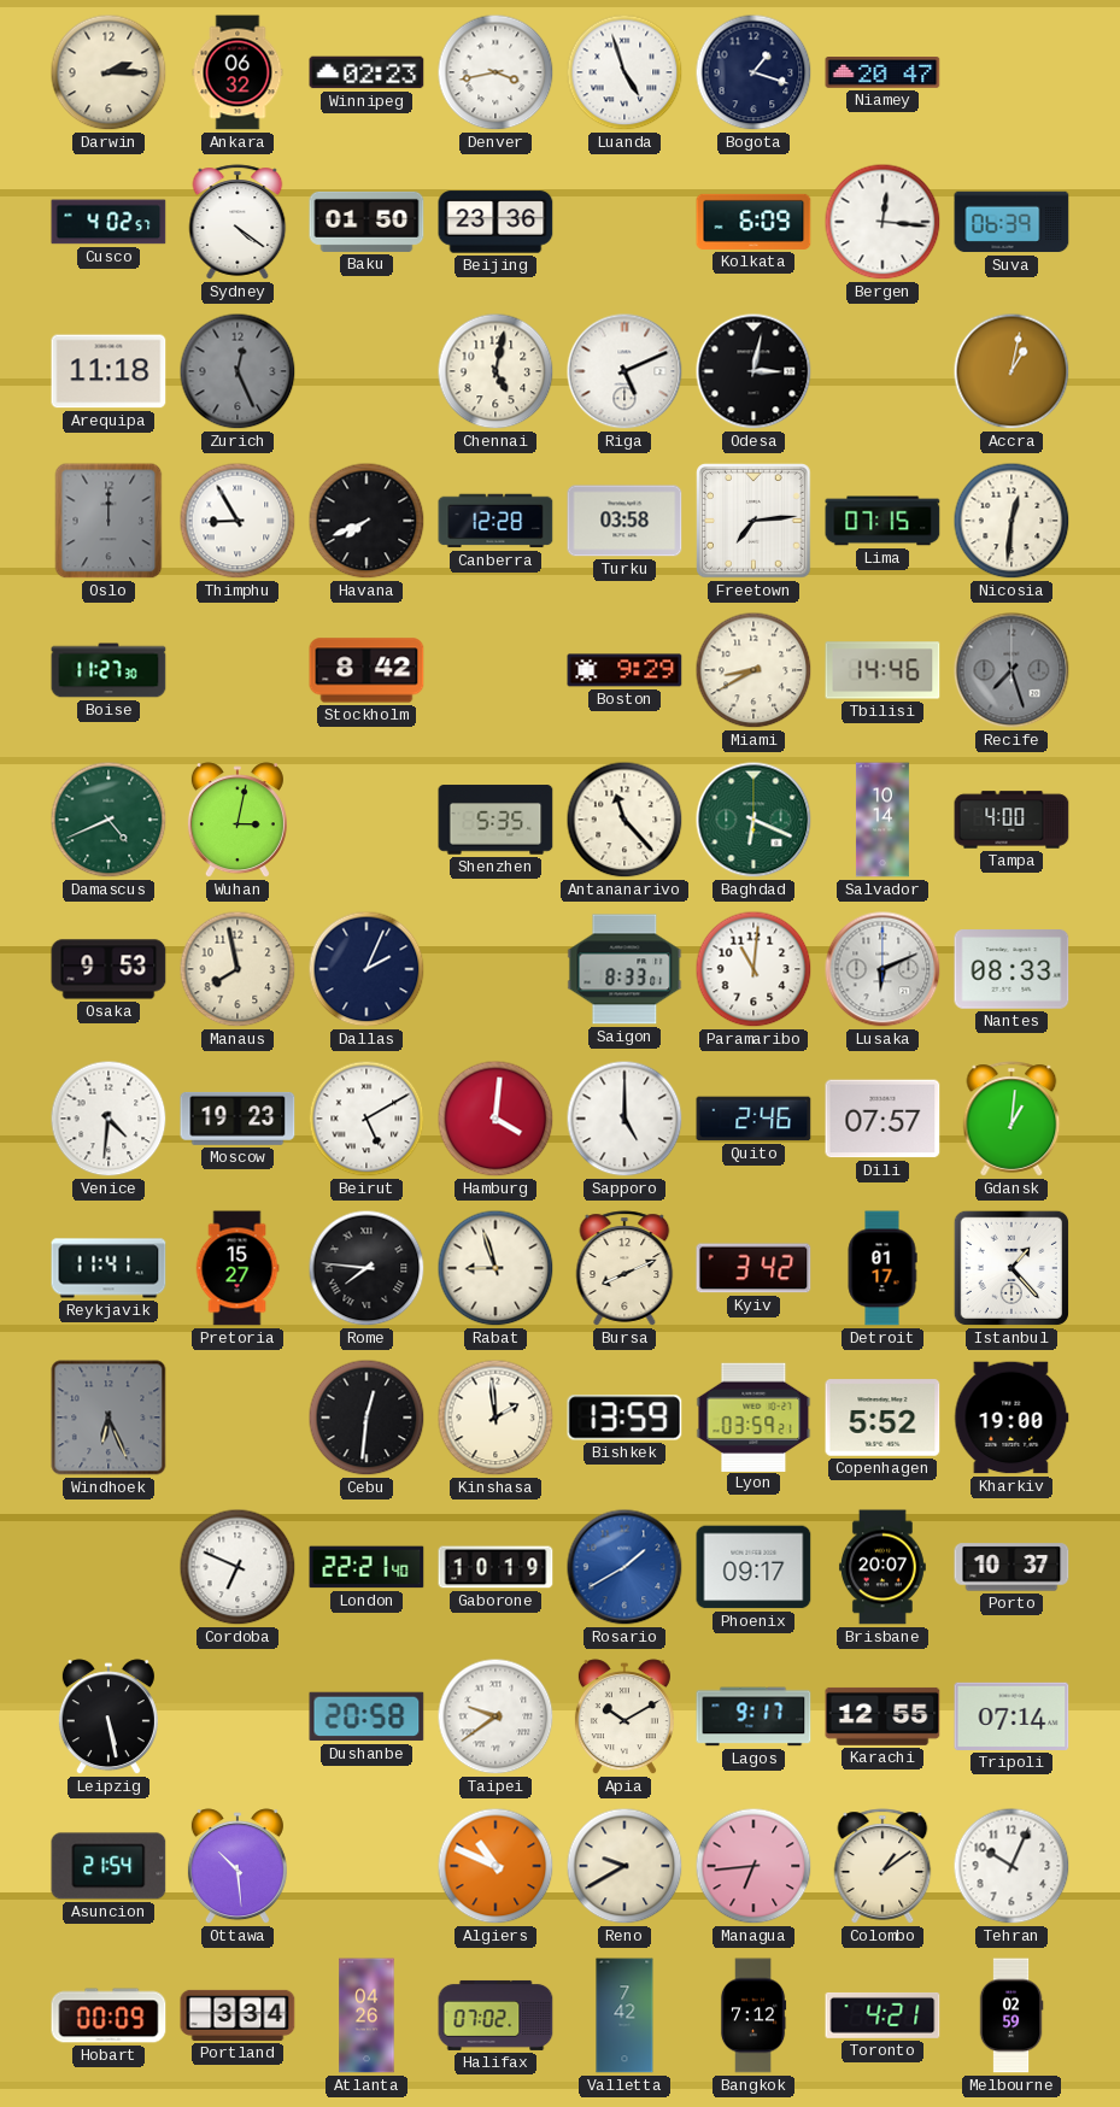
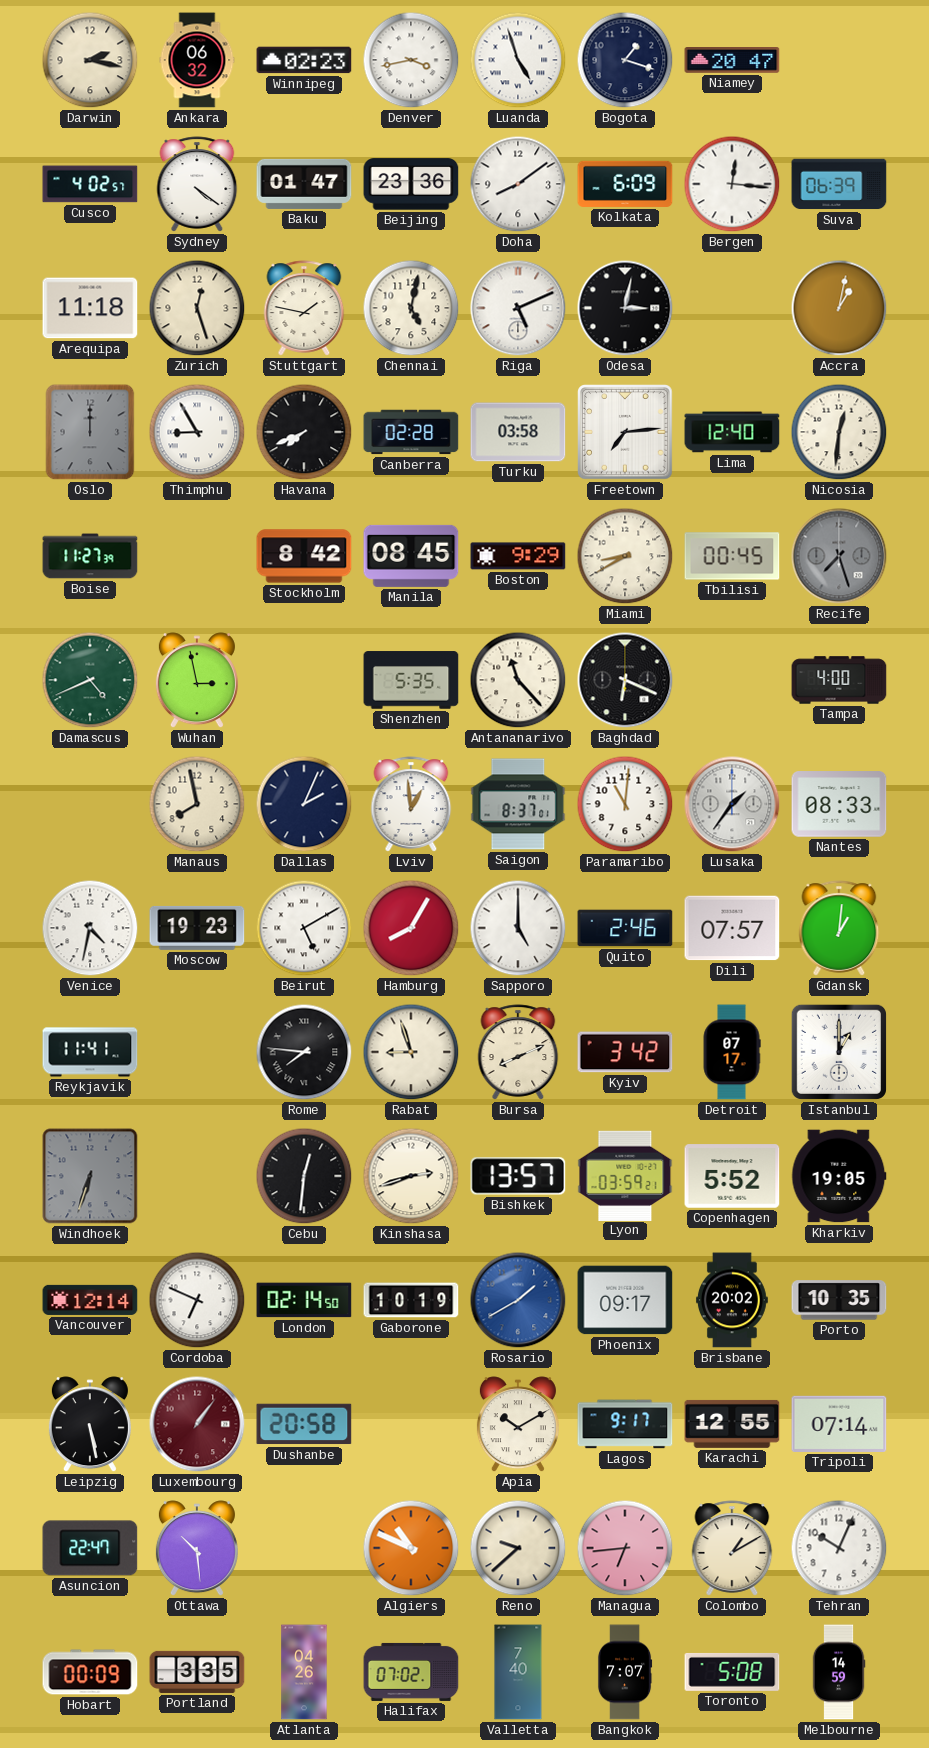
Darwin: 2:15 -> 2:17
Baku: 01:50 -> 01:47
Doha: none -> 8:09
Zurich: 12:26 -> 12:27
Zurich dial: grey -> cream
Stuttgart: none -> 1:47
Canberra: 12:28 -> 02:28
Lima: 07:15 -> 12:40
Boise: 11:27:30 -> 11:27:39
Manila: none -> 08:45
Tbilisi: 14:46 -> 00:45
Wuhan: 3:02 -> 2:58
Baghdad dial: green -> black
Salvador: 10:14 -> none
Osaka: 9:53 -> none
Lviv: none -> 12:59
Saigon: 8:33 -> 8:37
Lusaka: 6:11 -> 1:36
Venice: 4:31 -> 4:32
Hamburg: 4:01 -> 8:05
Pretoria: 15:27 -> none
Detroit: 01:17 -> 07:17
Istanbul: 1:23 -> 1:00
Windhoek: 6:26 -> 6:33
Kinshasa: 1:59 -> 2:42
Bishkek: 13:59 -> 13:57
Kharkiv: 19:00 -> 19:05
Vancouver: none -> 12:14
London: 22:21 -> 02:14
Brisbane: 20:07 -> 20:02
Porto: 10:37 -> 10:35
Luxembourg: none -> 1:06
Taipei: 9:39 -> none
Asuncion: 21:54 -> 22:47
Reno: 9:40 -> 9:38
Colombo: 1:09 -> 1:10
Portland: 3:34 -> 3:35
Valletta: 7:42 -> 7:40
Bangkok: 7:12 -> 7:07
Toronto: 4:21 -> 5:08
Melbourne: 02:59 -> 14:59
